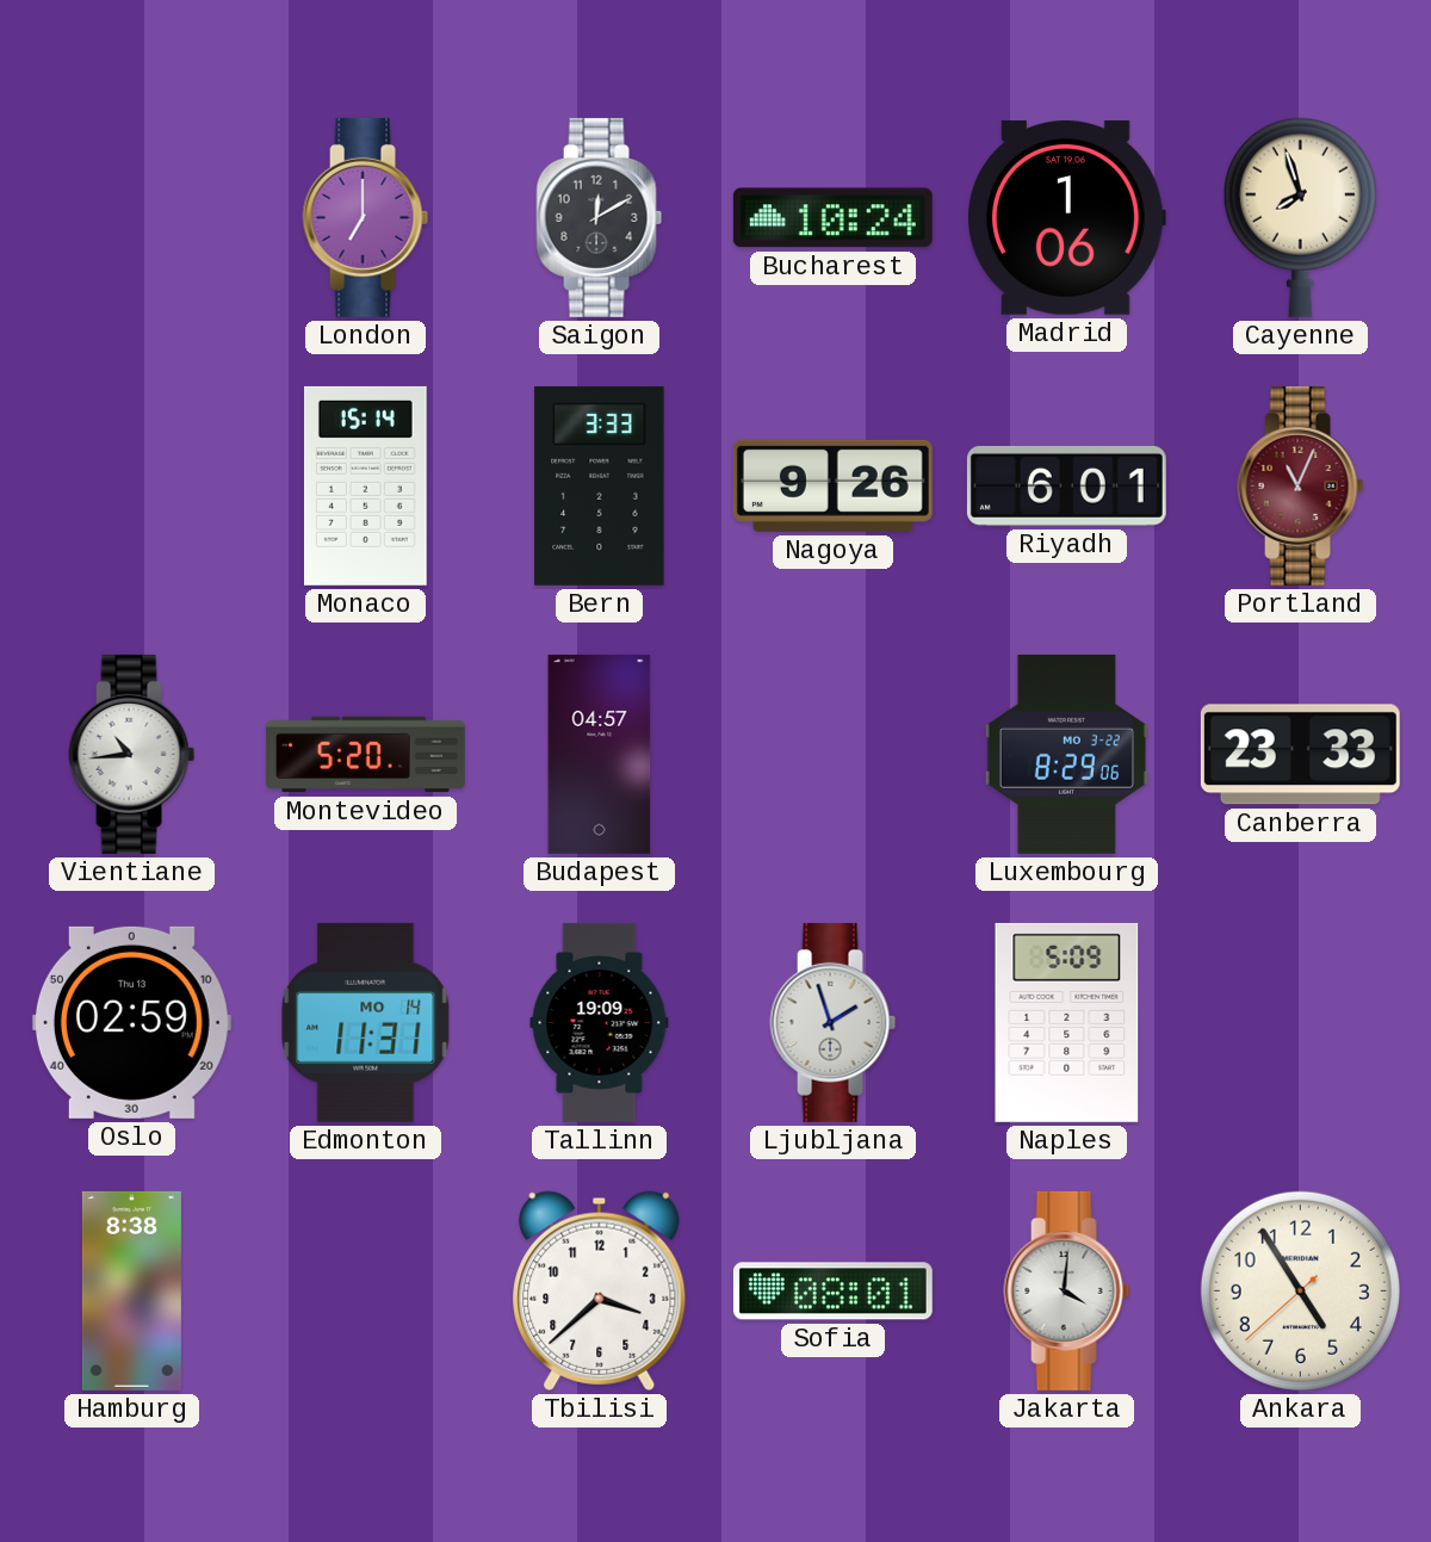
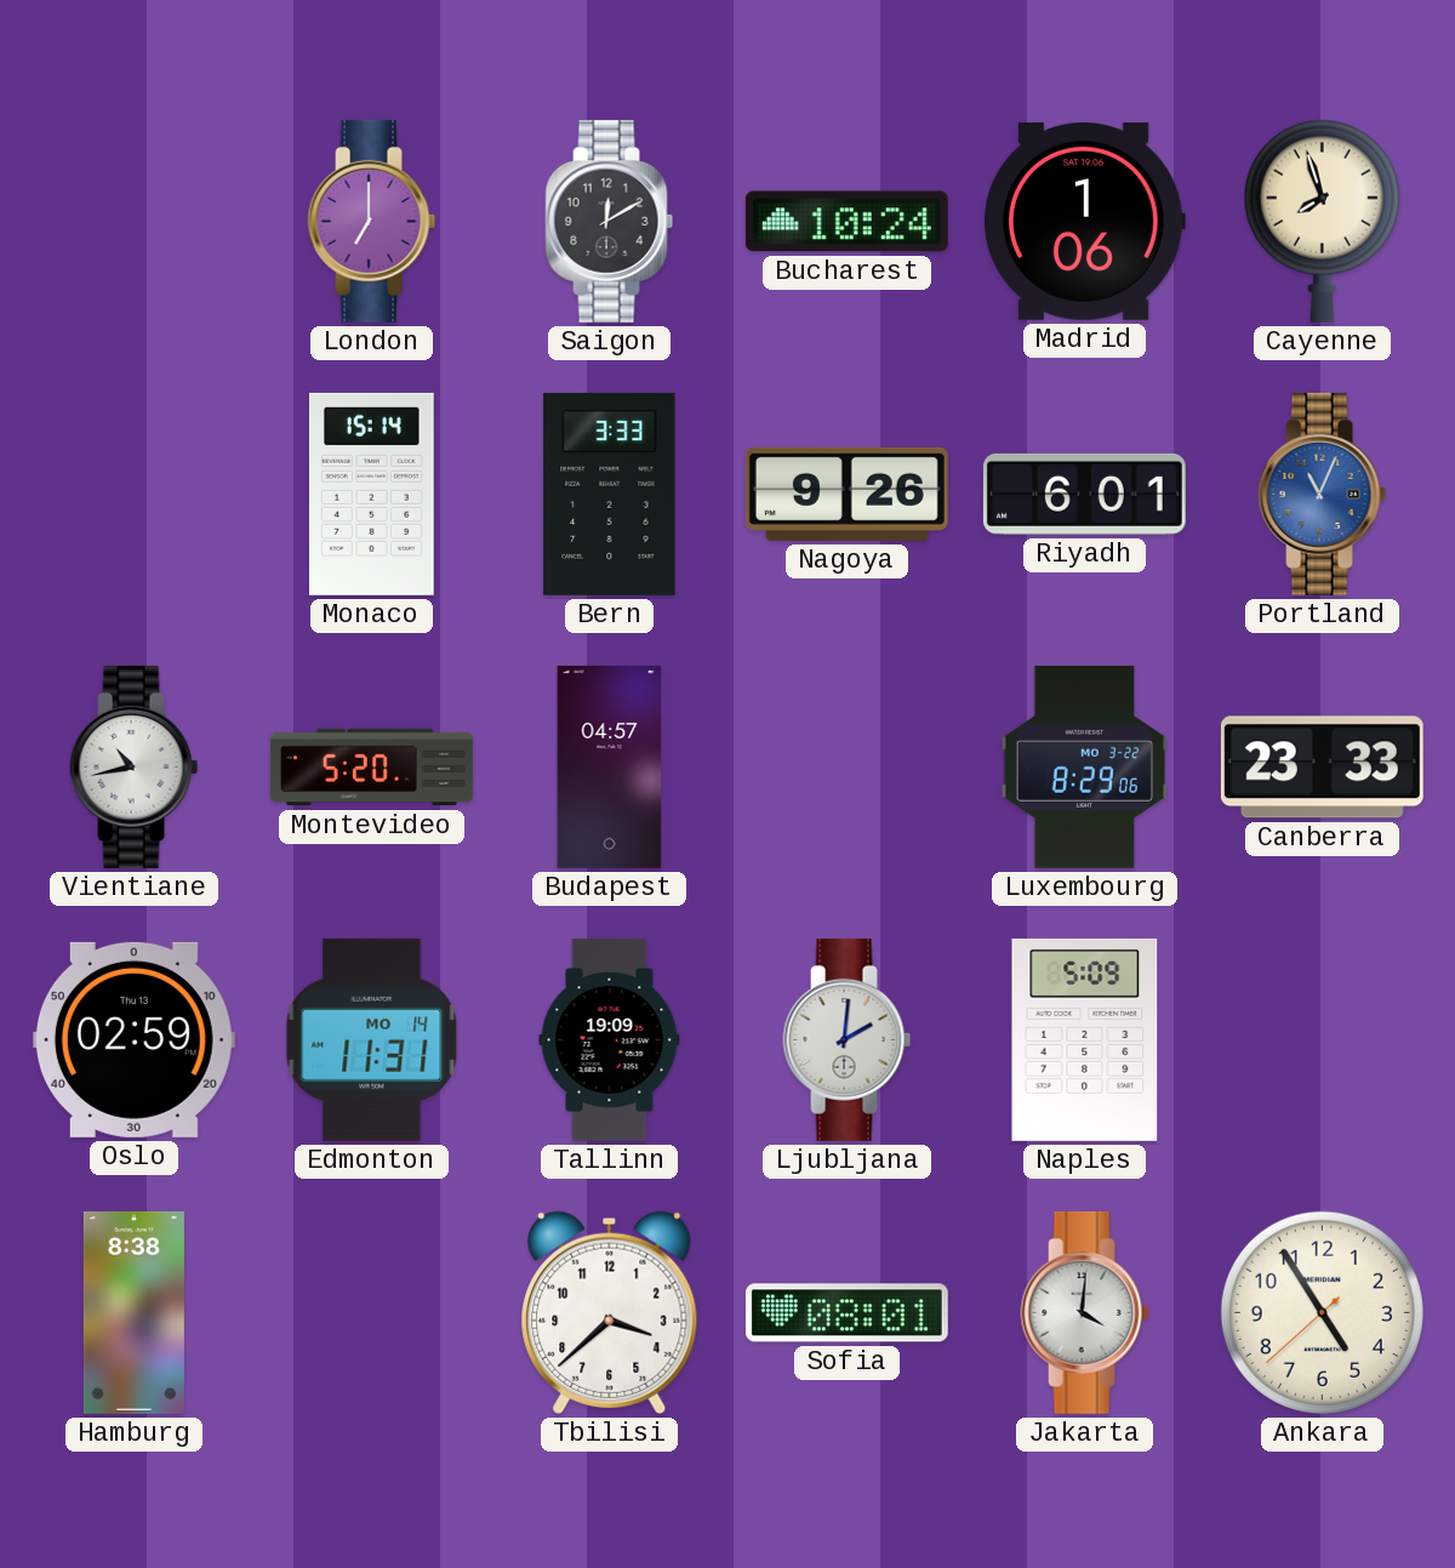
Portland dial: burgundy -> blue
Vientiane: 10:44 -> 10:43
Ljubljana: 1:57 -> 2:01
